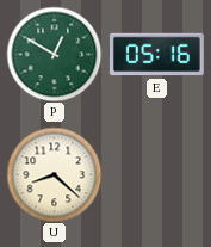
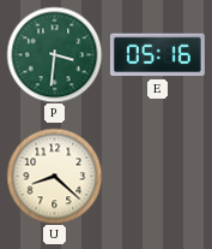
P: 12:50 -> 3:31
